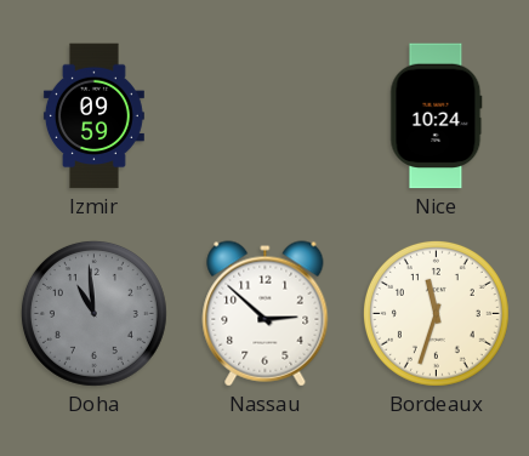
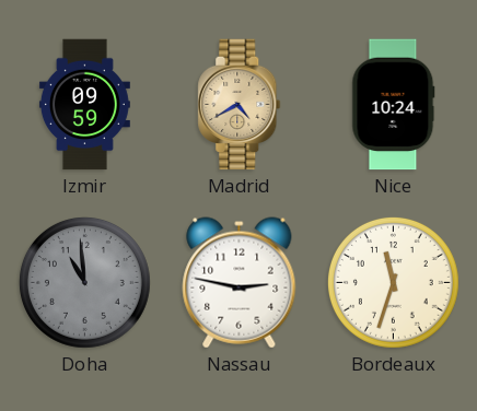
Madrid: none -> 4:40
Nassau: 2:52 -> 2:47
